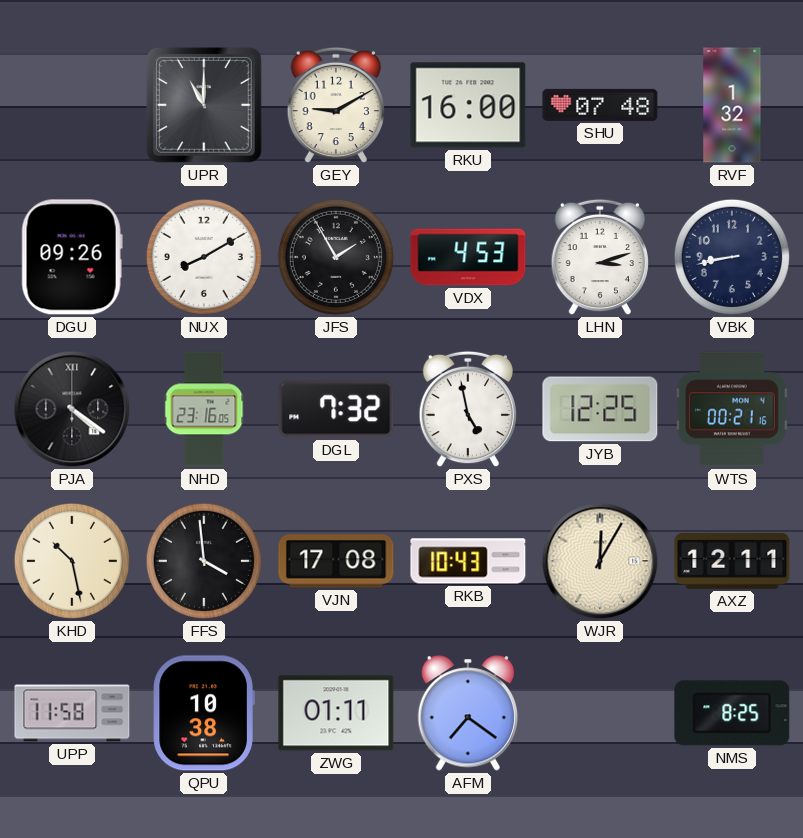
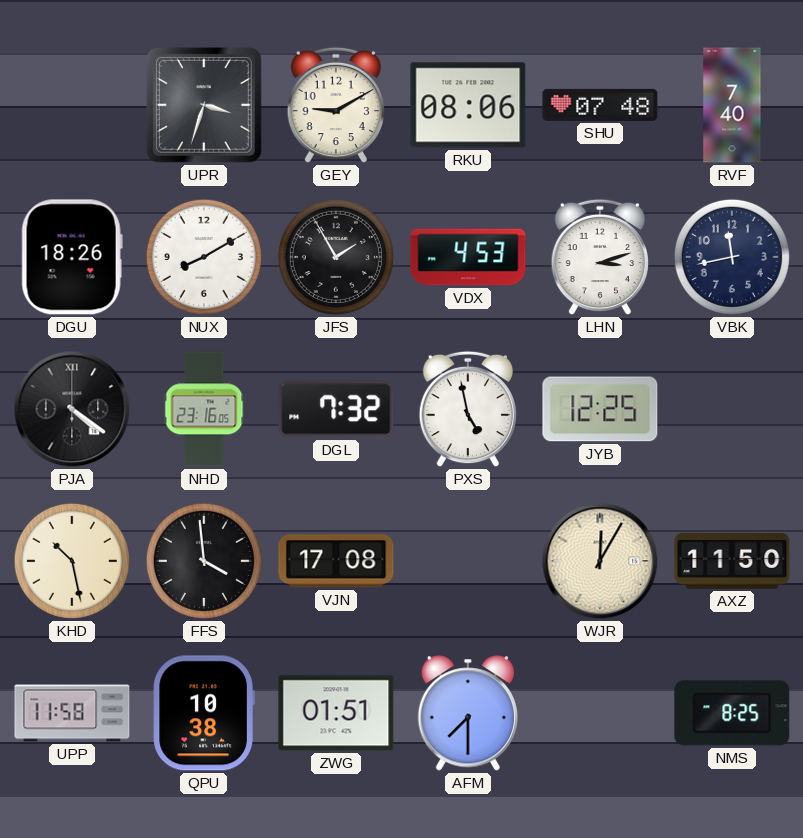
UPR: 11:00 -> 3:33
RKU: 16:00 -> 08:06
RVF: 1:32 -> 7:40
DGU: 09:26 -> 18:26
VBK: 8:43 -> 11:43
WTS: 00:21 -> none
RKB: 10:43 -> none
AXZ: 12:11 -> 11:50
ZWG: 01:11 -> 01:51
AFM: 7:21 -> 7:30
